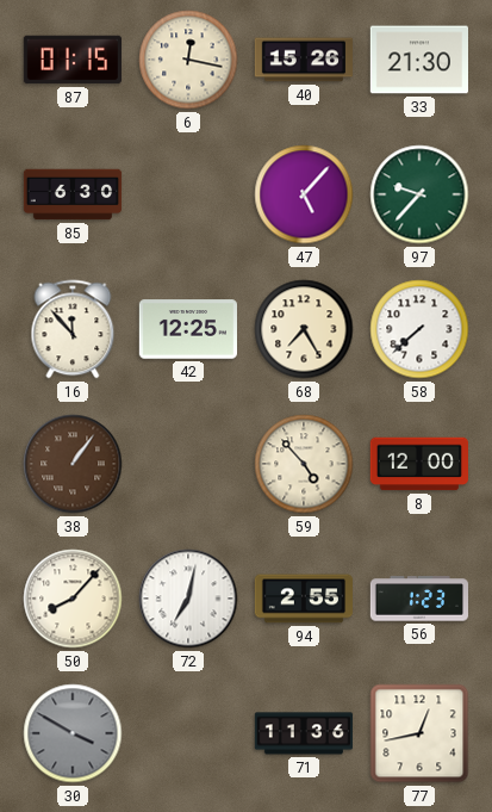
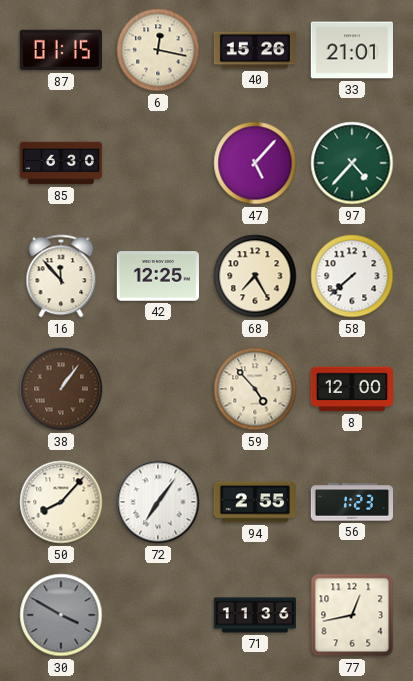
33: 21:30 -> 21:01
97: 9:37 -> 4:37
72: 7:02 -> 7:06
